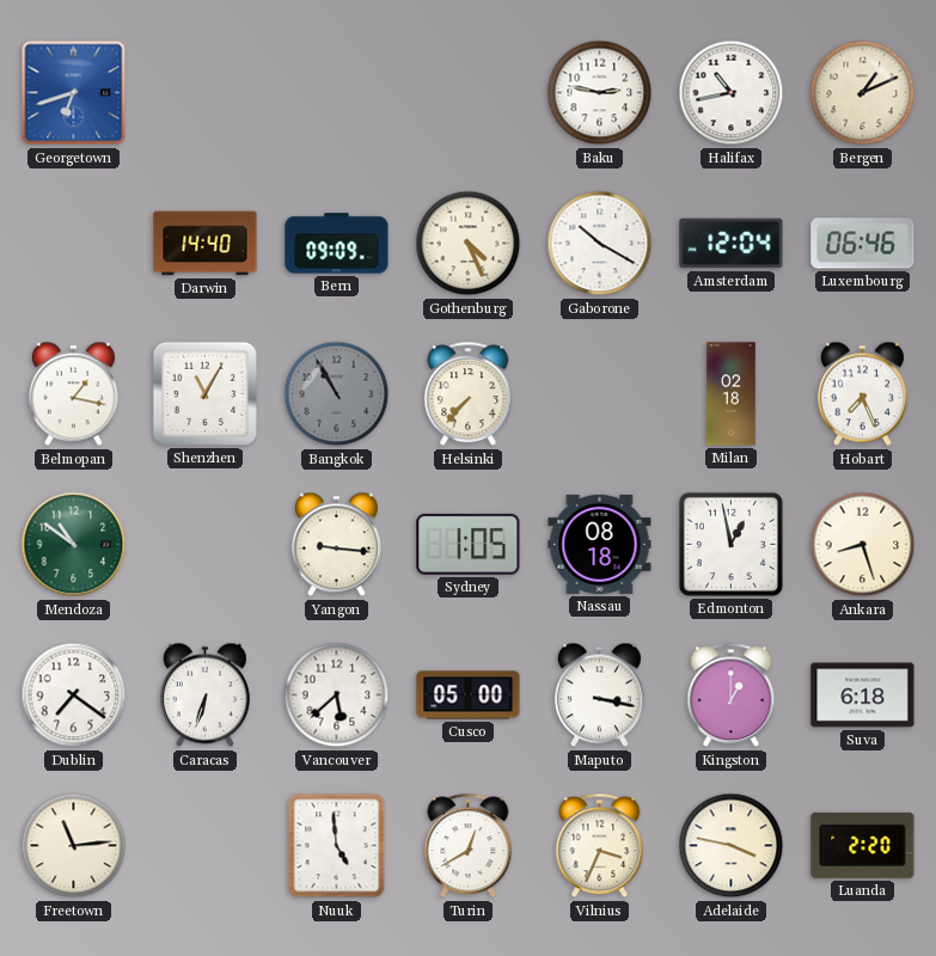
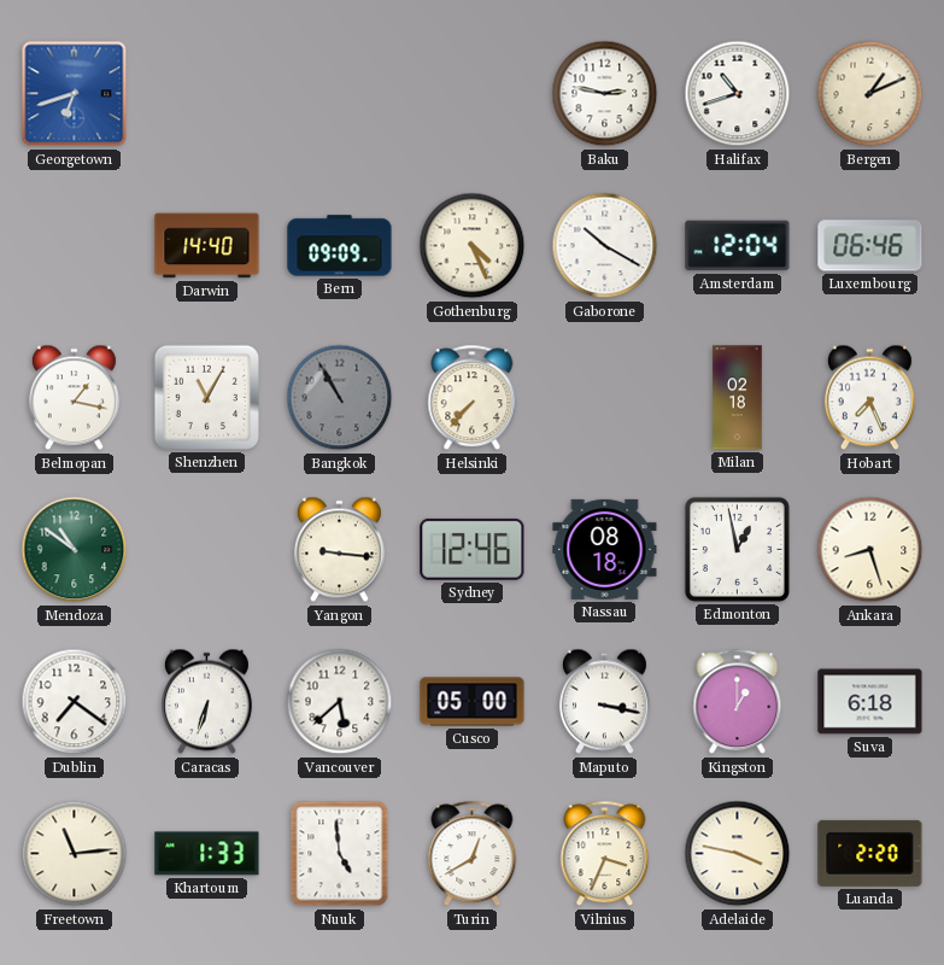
Halifax: 10:43 -> 10:42
Sydney: 1:05 -> 12:46
Khartoum: none -> 1:33
